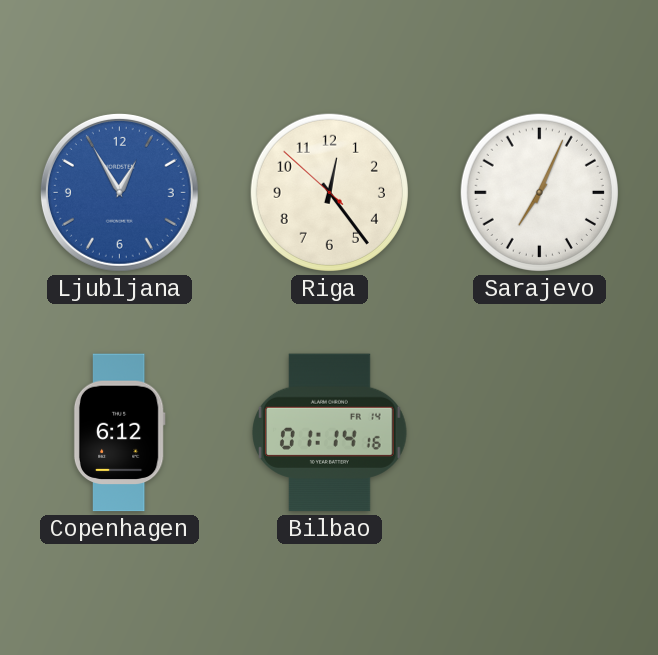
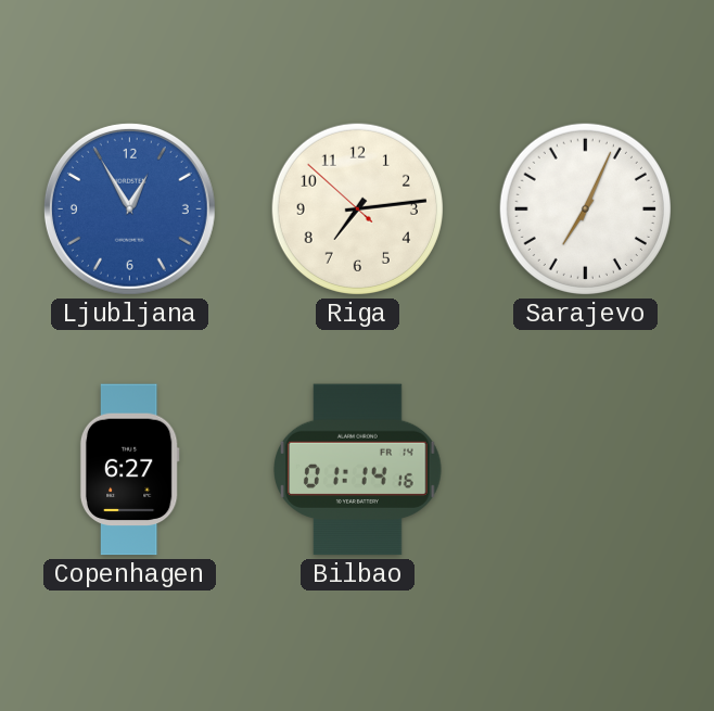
Riga: 12:23 -> 7:13
Copenhagen: 6:12 -> 6:27
